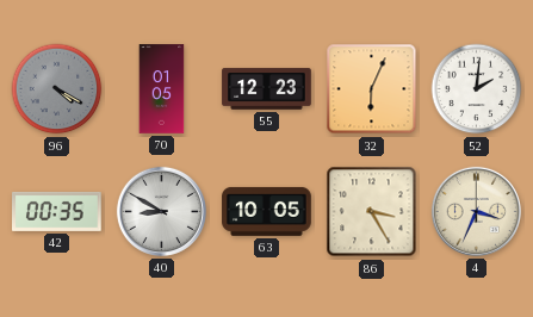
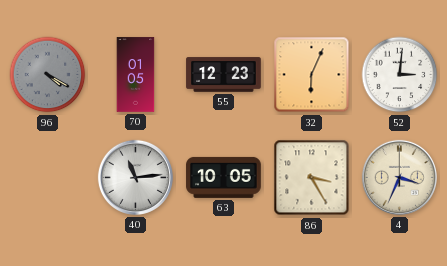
52: 2:01 -> 3:01
42: 00:35 -> none
40: 8:50 -> 11:14
